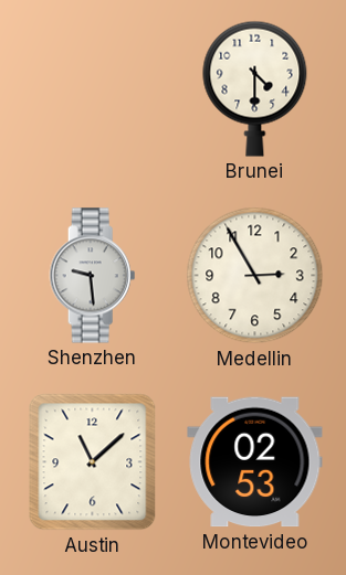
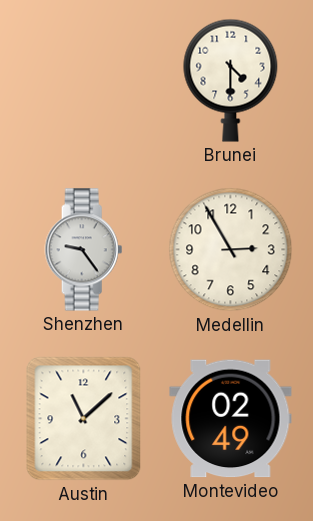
Shenzhen: 9:29 -> 9:24
Montevideo: 02:53 -> 02:49
